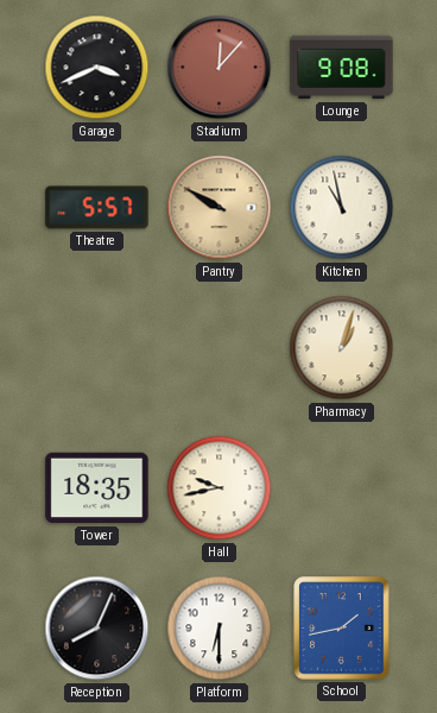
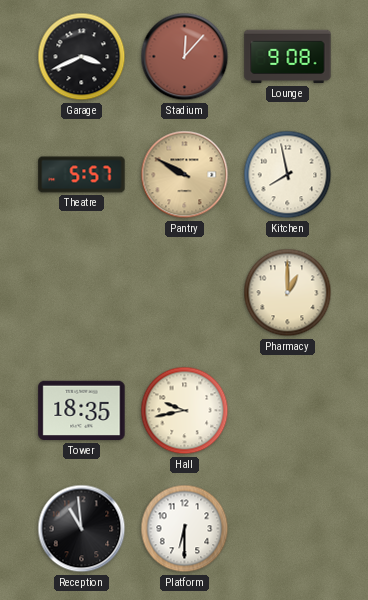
Kitchen: 10:58 -> 7:58
Pharmacy: 1:03 -> 1:00
Reception: 8:04 -> 10:59
School: 1:43 -> none
